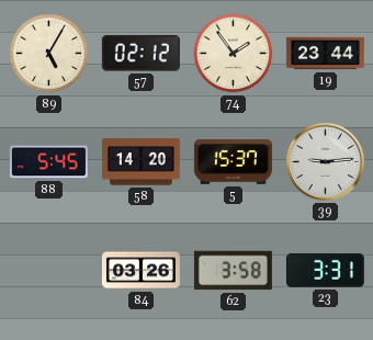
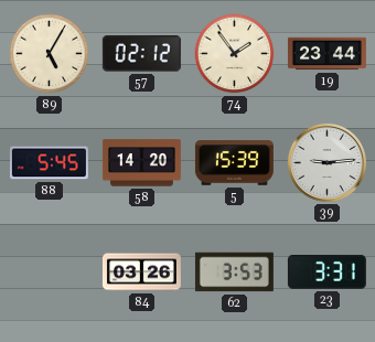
5: 15:37 -> 15:39
62: 3:58 -> 3:53
